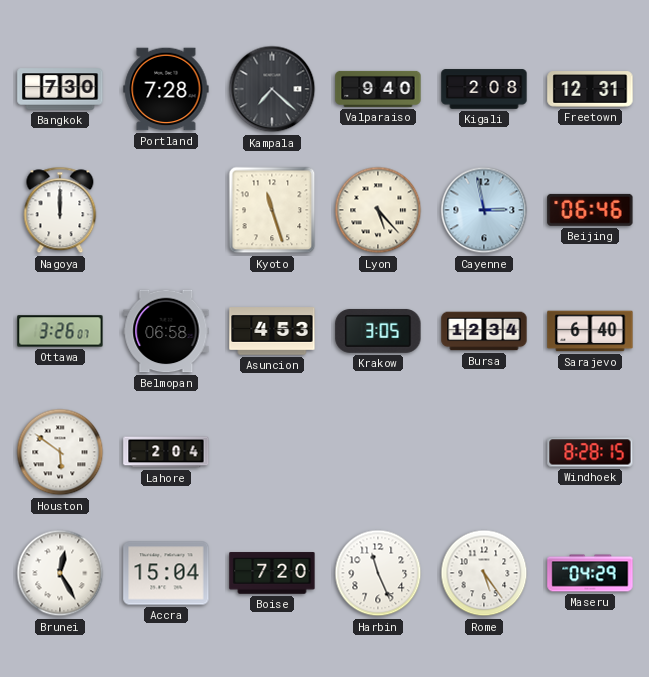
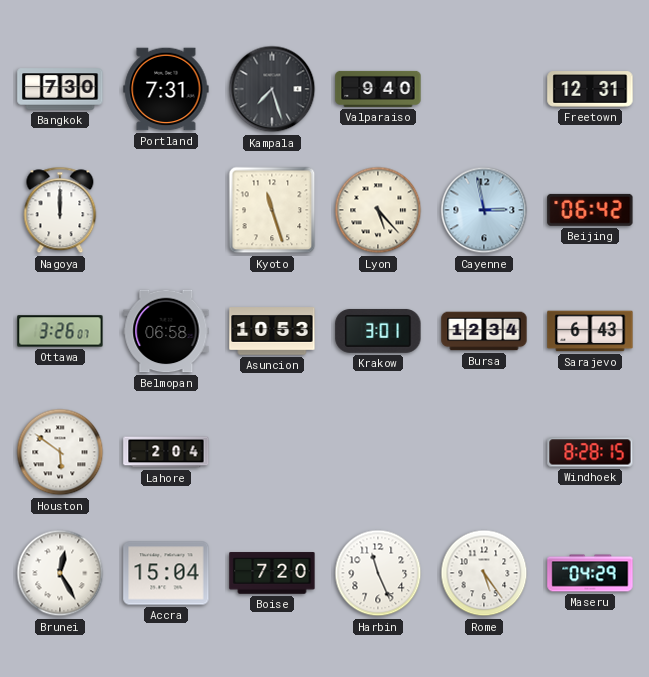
Portland: 7:28 -> 7:31
Kampala: 7:22 -> 7:27
Kigali: 2:08 -> none
Beijing: 06:46 -> 06:42
Asuncion: 4:53 -> 10:53
Krakow: 3:05 -> 3:01
Sarajevo: 6:40 -> 6:43
